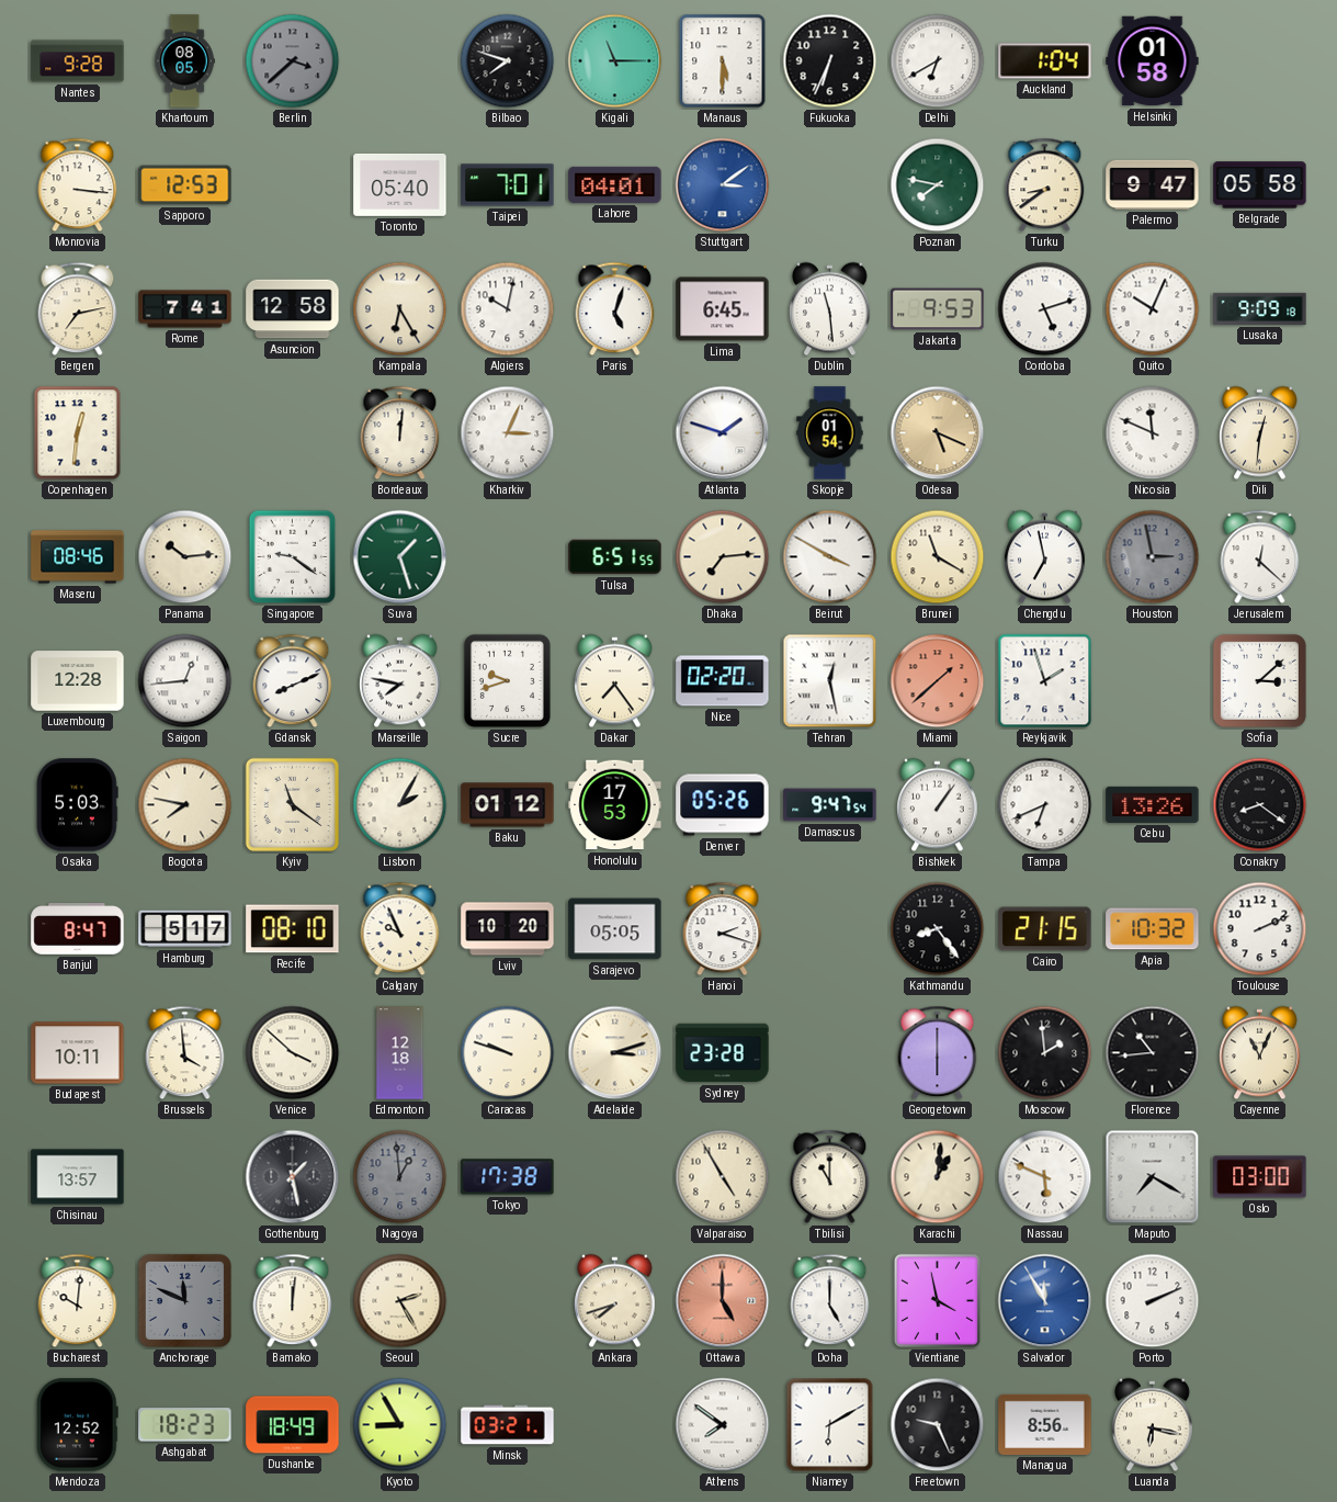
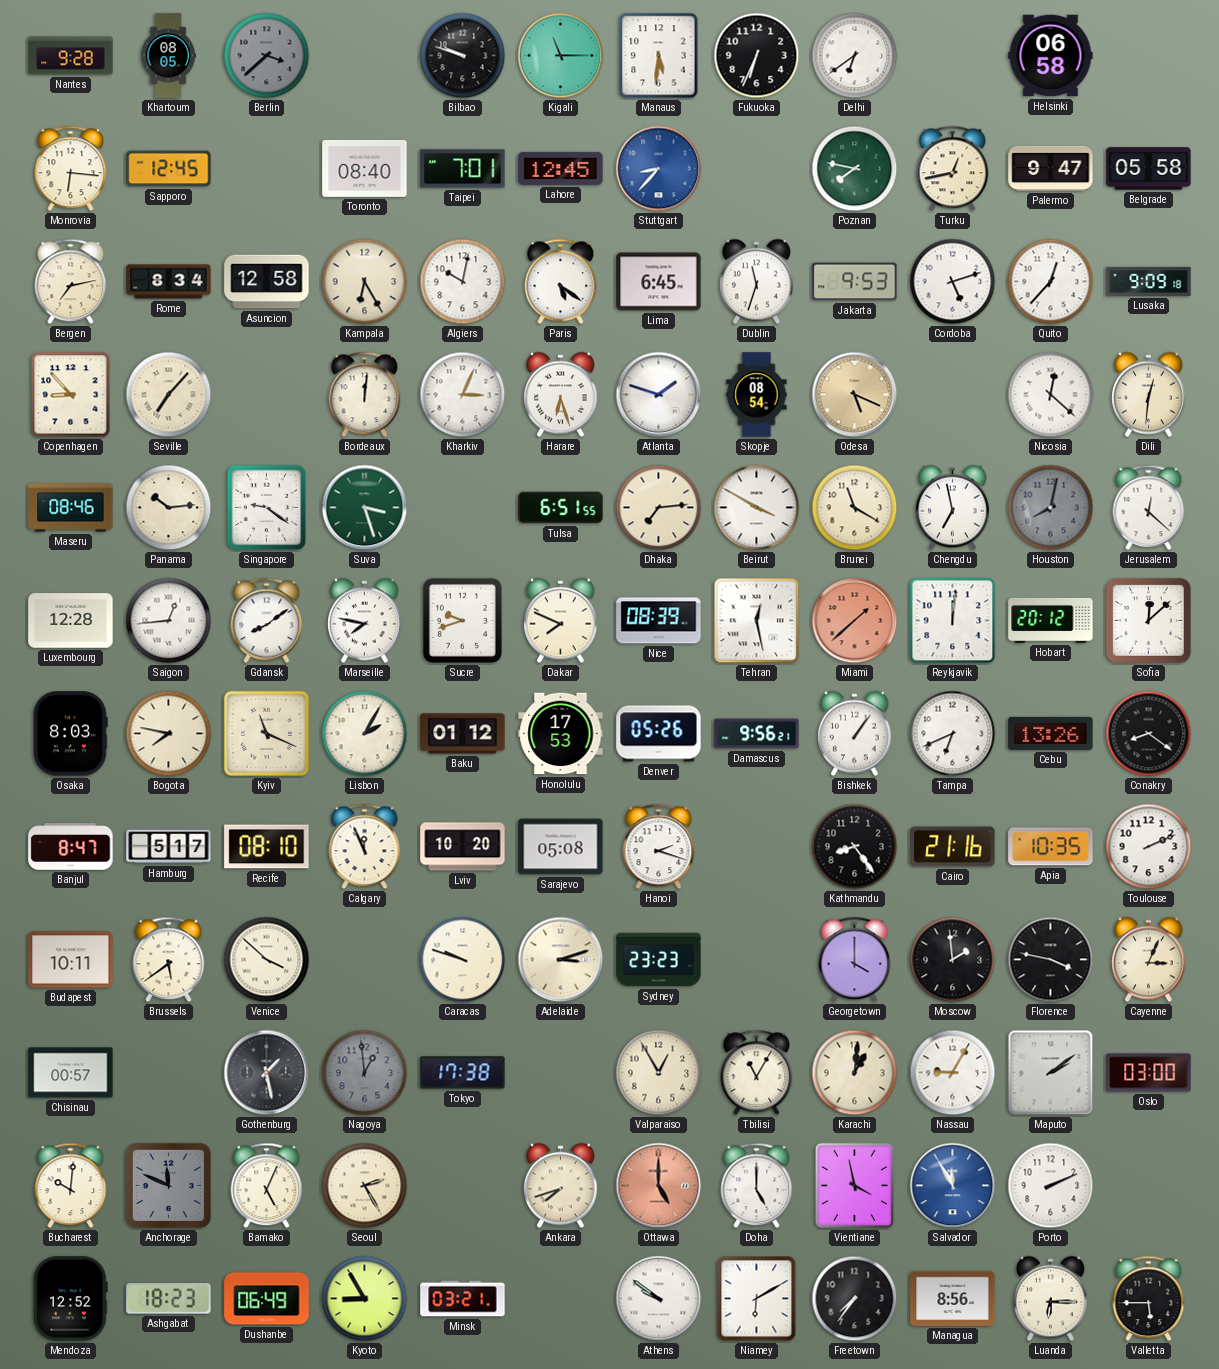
Bilbao: 7:48 -> 9:48
Manaus: 5:30 -> 5:31
Delhi: 6:40 -> 6:39
Auckland: 1:04 -> none
Helsinki: 01:58 -> 06:58
Monrovia: 3:16 -> 6:16
Sapporo: 12:53 -> 12:45
Toronto: 05:40 -> 08:40
Lahore: 04:01 -> 12:45
Stuttgart: 3:09 -> 8:37
Turku: 8:39 -> 12:43
Rome: 7:41 -> 8:34
Paris: 5:03 -> 5:21
Dublin: 11:29 -> 11:33
Quito: 10:04 -> 12:37
Copenhagen: 12:31 -> 8:53
Seville: none -> 7:07
Harare: none -> 6:27
Skopje: 01:54 -> 08:54
Nicosia: 11:49 -> 12:22
Suva: 1:27 -> 3:27
Houston: 2:58 -> 8:02
Gdansk: 8:11 -> 8:09
Dakar: 7:24 -> 7:49
Nice: 02:20 -> 08:39
Reykjavik: 1:57 -> 12:01
Hobart: none -> 20:12
Sofia: 3:08 -> 12:08
Osaka: 5:03 -> 8:03
Kyiv: 11:21 -> 11:19
Damascus: 9:47 -> 9:56
Calgary: 9:56 -> 11:56
Sarajevo: 05:05 -> 05:08
Cairo: 21:15 -> 21:16
Apia: 10:32 -> 10:35
Brussels: 3:59 -> 5:39
Edmonton: 12:18 -> none
Sydney: 23:28 -> 23:23
Georgetown: 6:00 -> 4:00
Florence: 10:44 -> 3:47
Cayenne: 11:04 -> 3:04
Chisinau: 13:57 -> 00:57
Valparaiso: 4:55 -> 12:55
Tbilisi: 11:00 -> 11:05
Nassau: 5:49 -> 9:05
Maputo: 7:20 -> 2:09
Bamako: 12:01 -> 5:04
Dushanbe: 18:49 -> 06:49
Athens: 7:51 -> 9:51
Freetown: 9:26 -> 7:36
Luanda: 6:17 -> 6:15
Valletta: none -> 5:45
